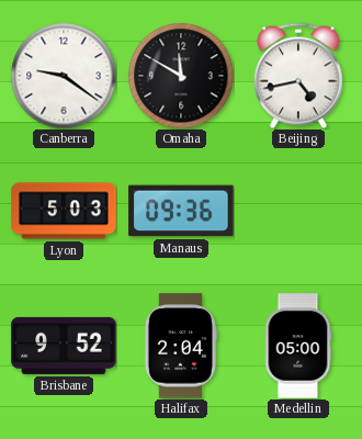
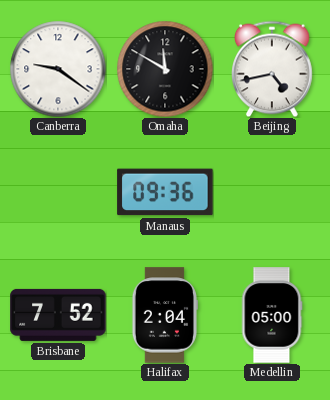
Lyon: 5:03 -> none
Brisbane: 9:52 -> 7:52
